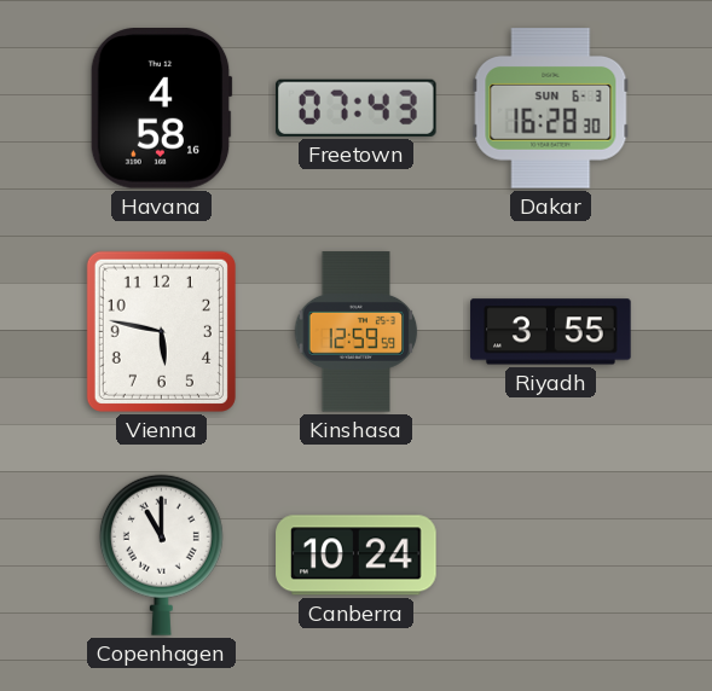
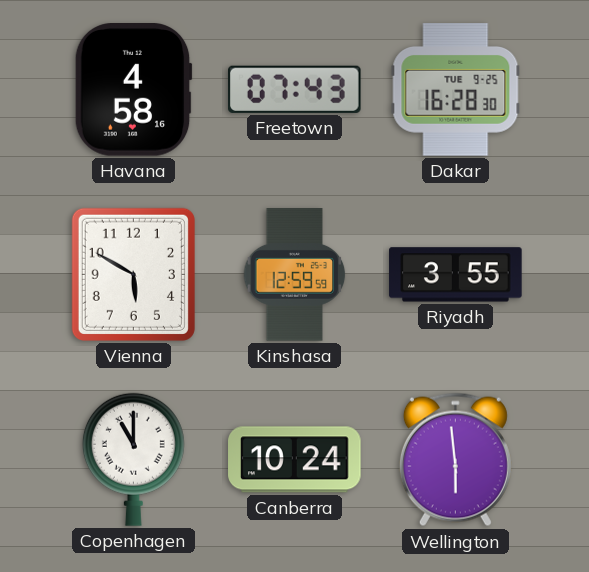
Dakar date: SUN 6-3 -> TUE 9-25
Vienna: 5:47 -> 5:50
Wellington: none -> 5:59
